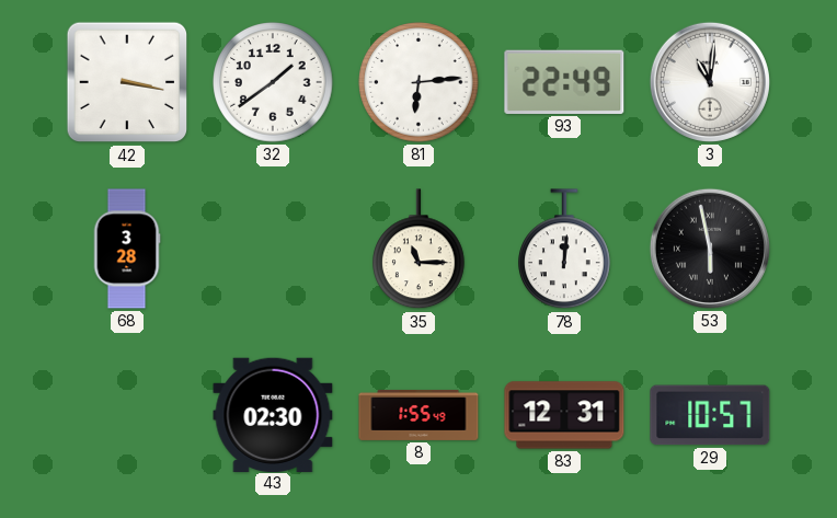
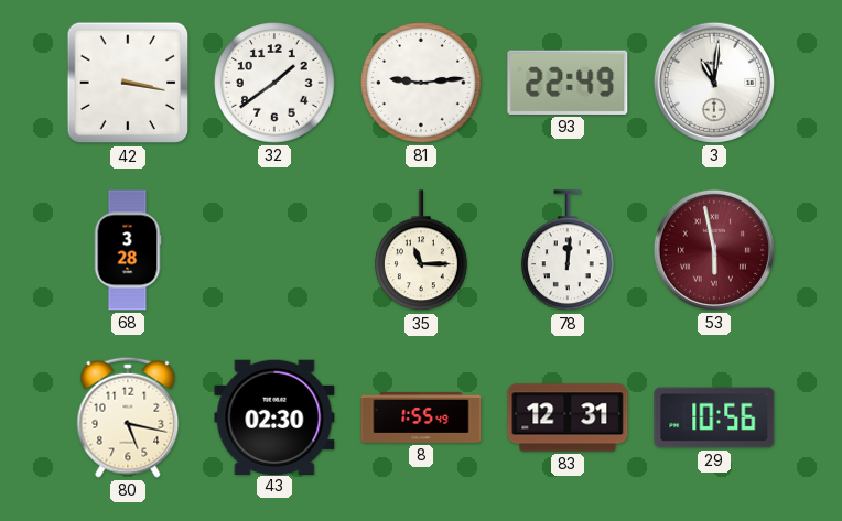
81: 6:14 -> 9:14
53 dial: black -> burgundy
80: none -> 5:17
29: 10:57 -> 10:56
